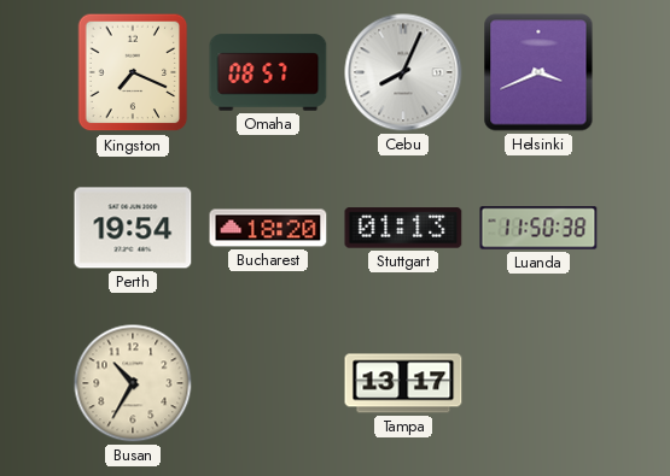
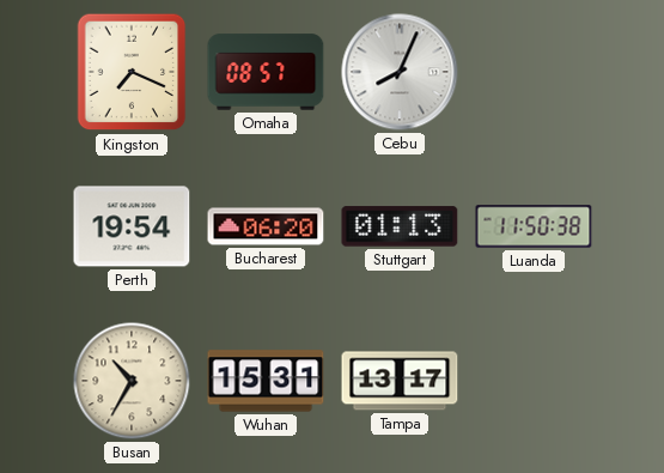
Helsinki: 3:41 -> none
Bucharest: 18:20 -> 06:20
Wuhan: none -> 15:31
